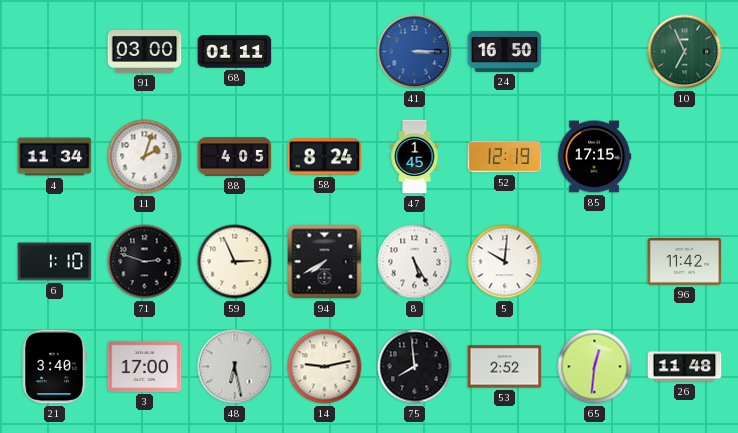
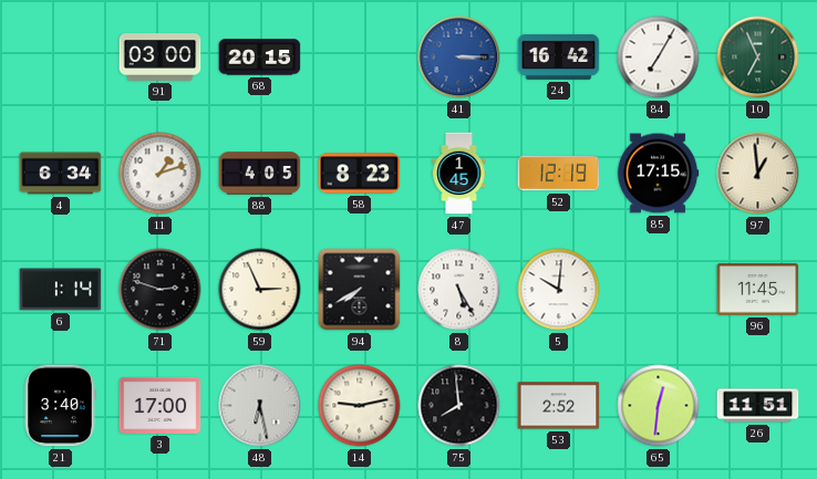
68: 01:11 -> 20:15
24: 16:50 -> 16:42
84: none -> 7:05
4: 11:34 -> 6:34
11: 2:03 -> 1:12
58: 8:24 -> 8:23
97: none -> 12:59
6: 1:10 -> 1:14
96: 11:42 -> 11:45
26: 11:48 -> 11:51
